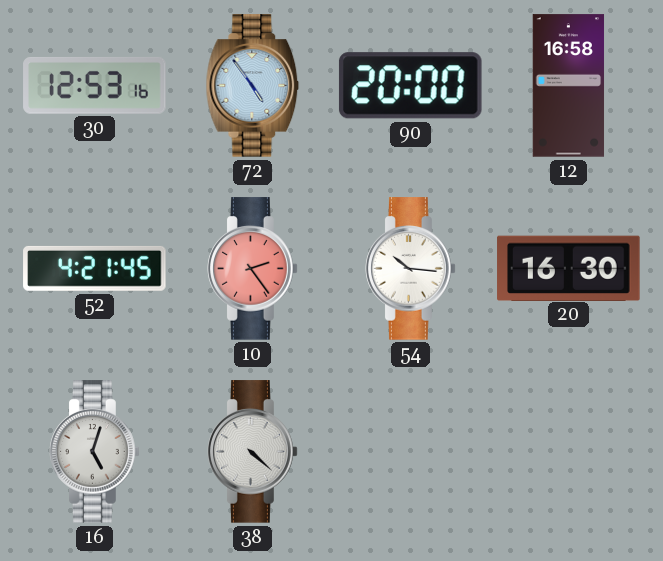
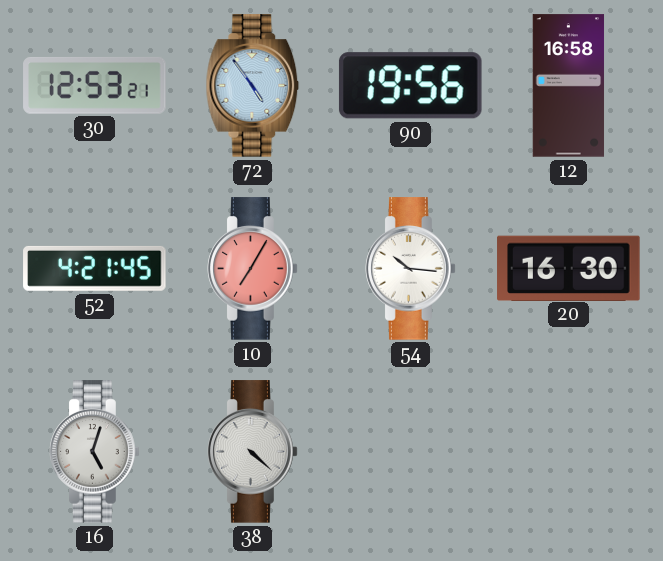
30: 12:53:16 -> 12:53:21
90: 20:00 -> 19:56
10: 2:24 -> 7:05
